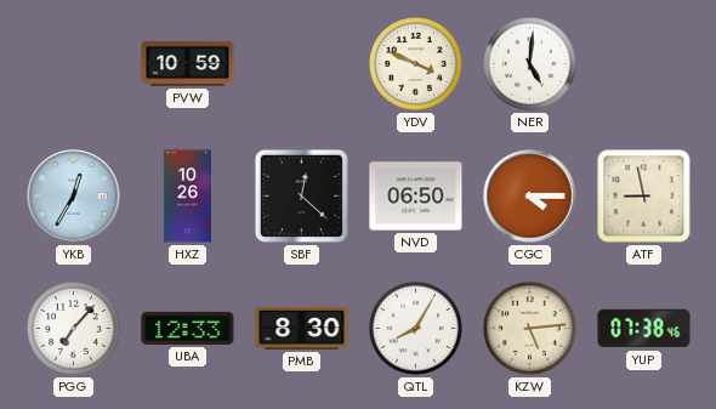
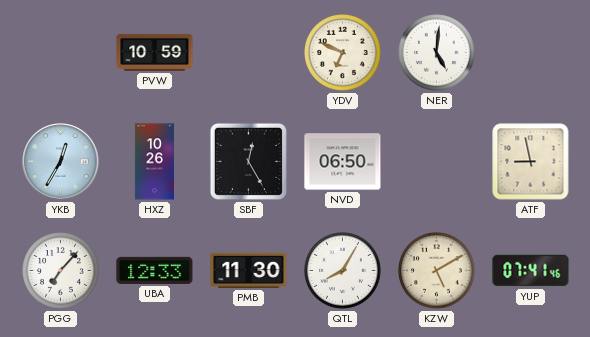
YDV: 3:49 -> 6:49
SBF: 12:22 -> 12:25
CGC: 4:15 -> none
PMB: 8:30 -> 11:30
KZW: 5:14 -> 5:10
YUP: 07:38 -> 07:41
